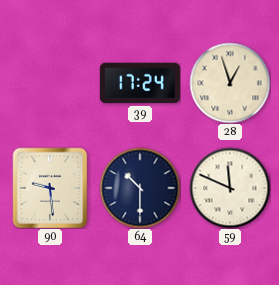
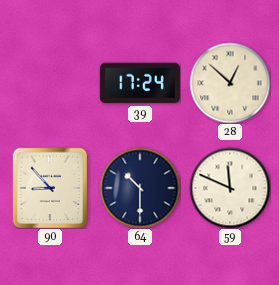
28: 12:57 -> 12:52
90: 9:29 -> 8:53
